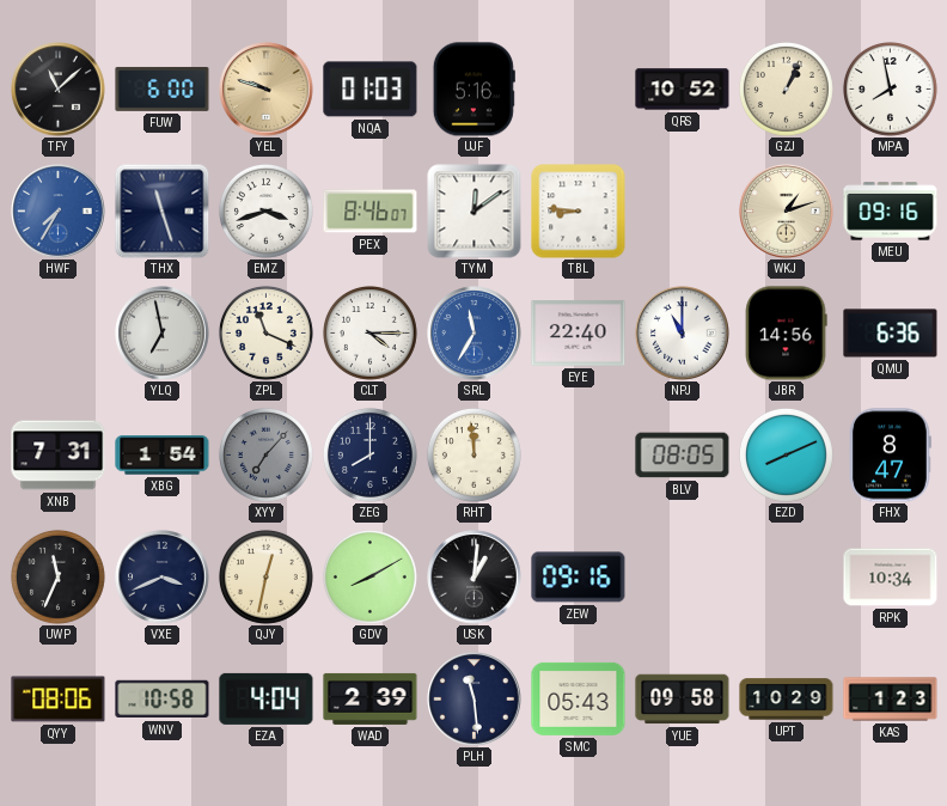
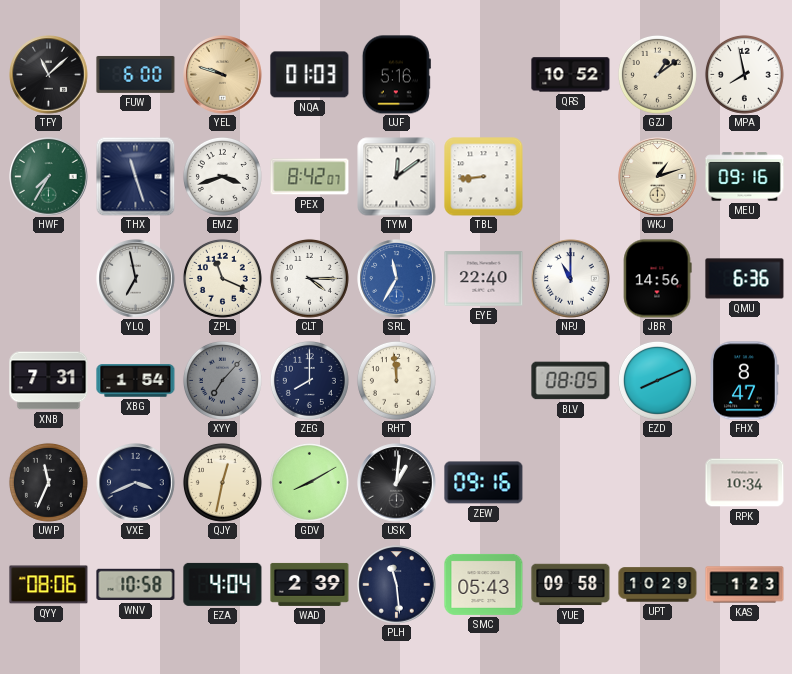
GZJ: 1:04 -> 1:09
HWF dial: blue -> green
PEX: 8:46 -> 8:42
TBL: 8:46 -> 8:44
